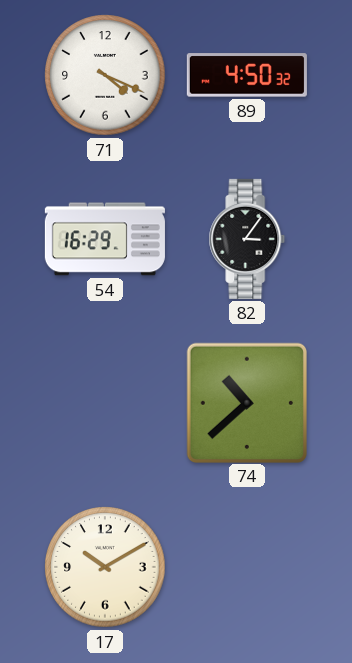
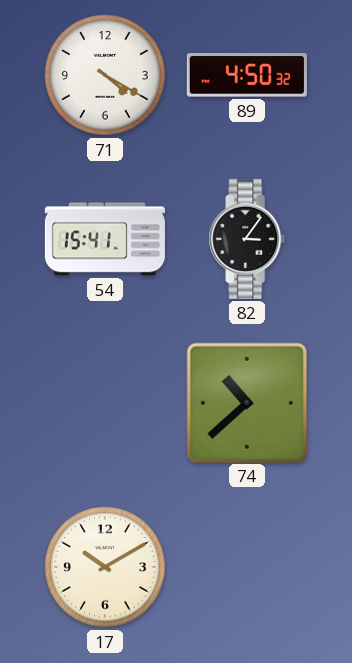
71: 4:19 -> 4:20
54: 16:29 -> 15:41
